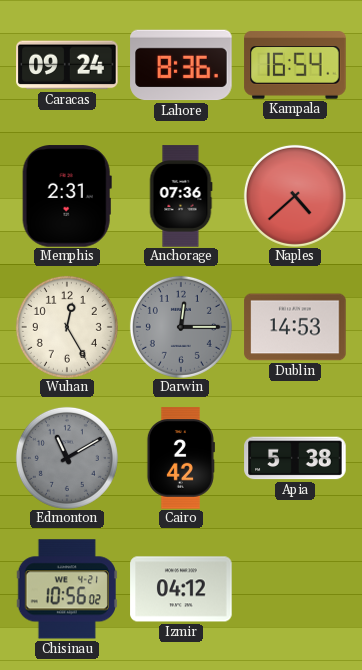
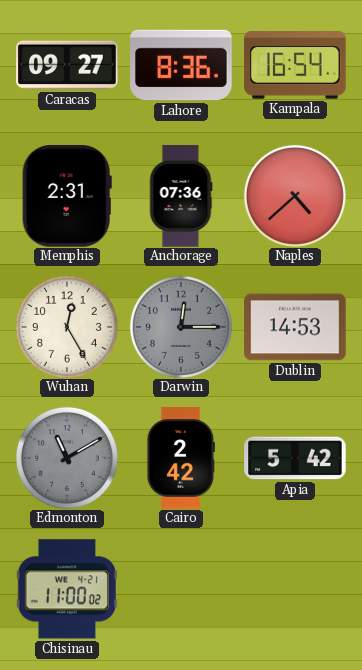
Caracas: 09:24 -> 09:27
Apia: 5:38 -> 5:42
Chisinau: 10:56 -> 11:00
Izmir: 04:12 -> none
